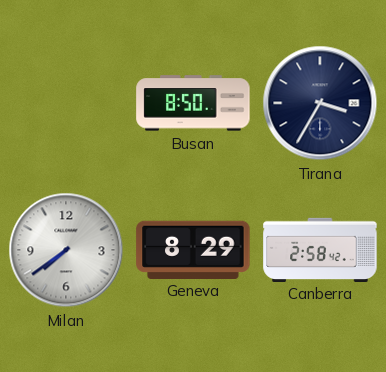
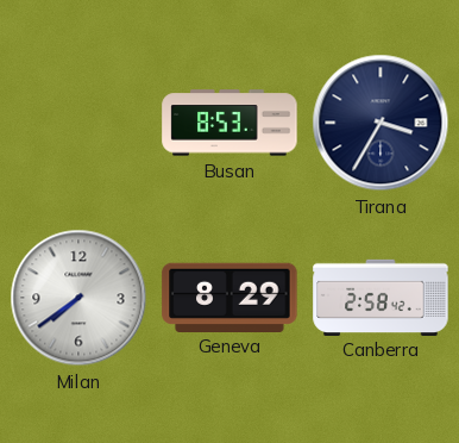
Busan: 8:50 -> 8:53
